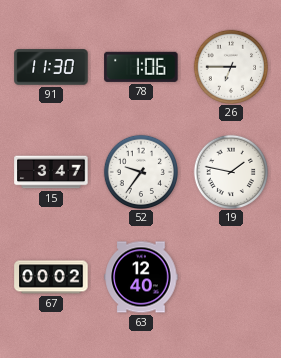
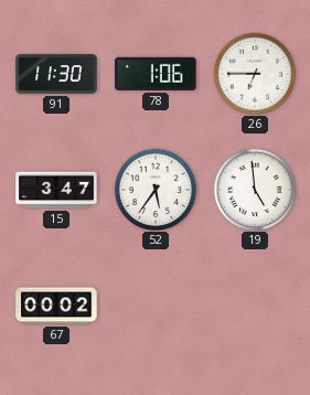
52: 9:36 -> 5:36
19: 1:47 -> 4:59
63: 12:40 -> none
